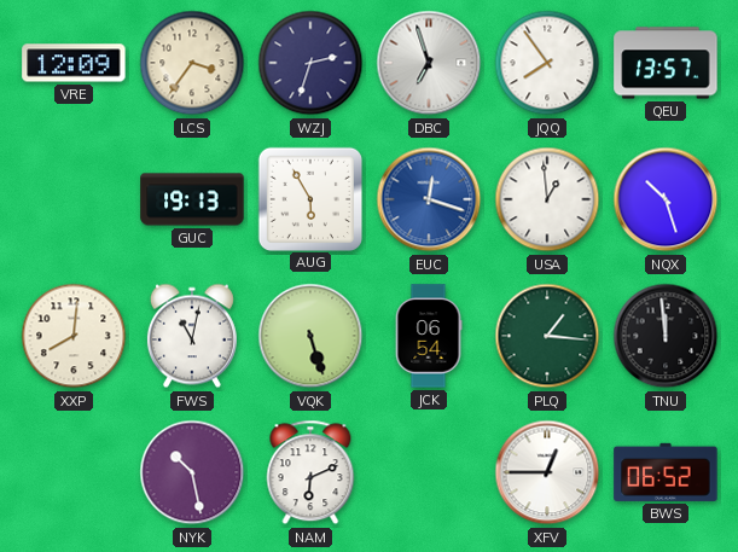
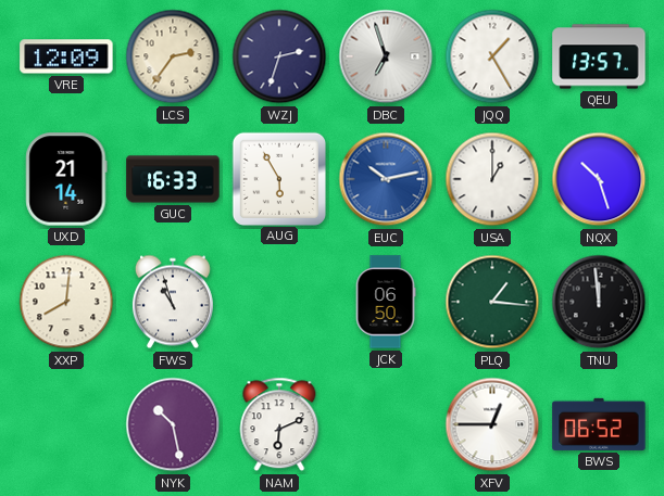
LCS: 3:36 -> 2:36
JQQ: 7:54 -> 1:25
UXD: none -> 21:14
GUC: 19:13 -> 16:33
EUC: 12:18 -> 10:13
USA: 12:59 -> 1:00
FWS: 11:02 -> 10:57
VQK: 5:27 -> none
JCK: 06:54 -> 06:50
